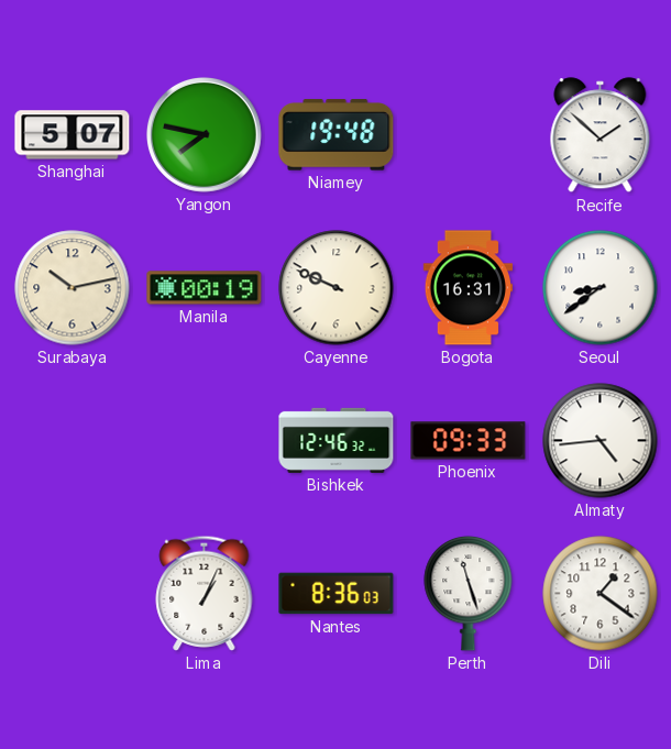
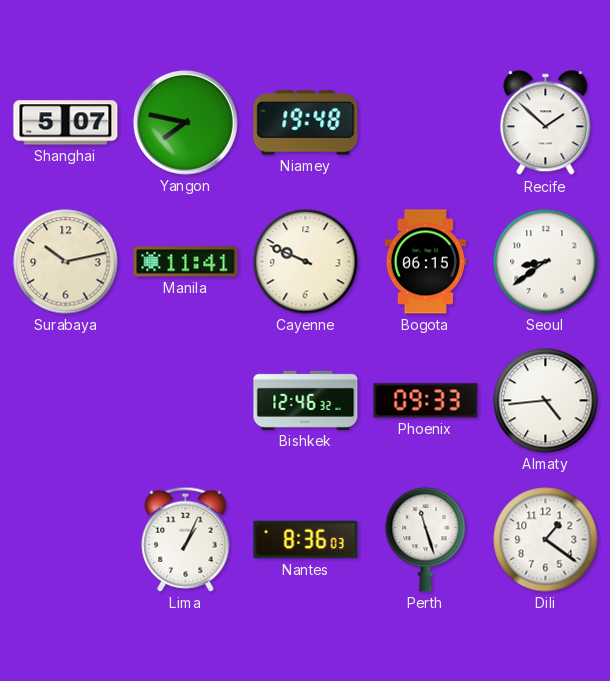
Manila: 00:19 -> 11:41
Bogota: 16:31 -> 06:15
